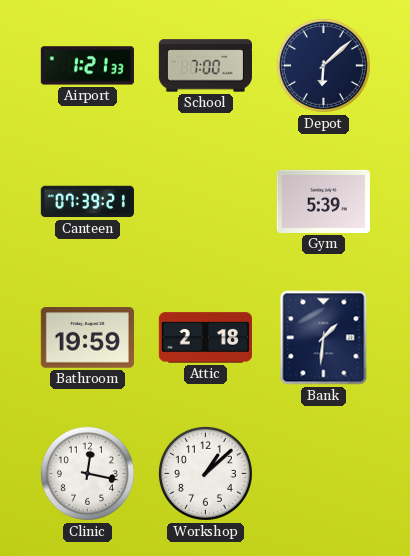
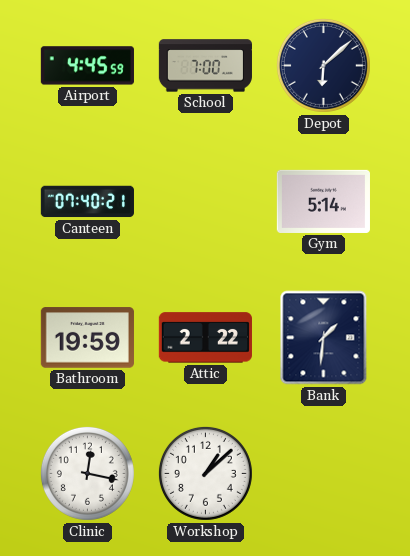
Airport: 1:21 -> 4:45
Canteen: 07:39 -> 07:40
Gym: 5:39 -> 5:14
Attic: 2:18 -> 2:22
